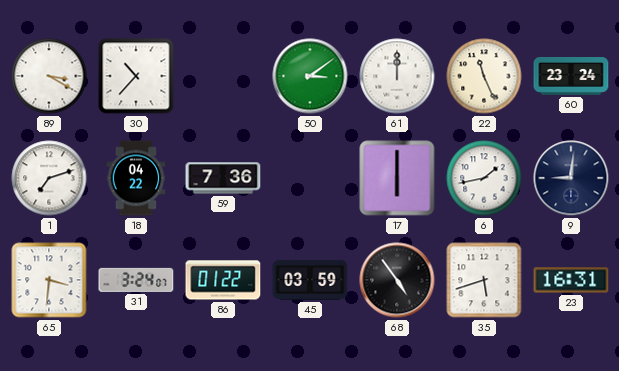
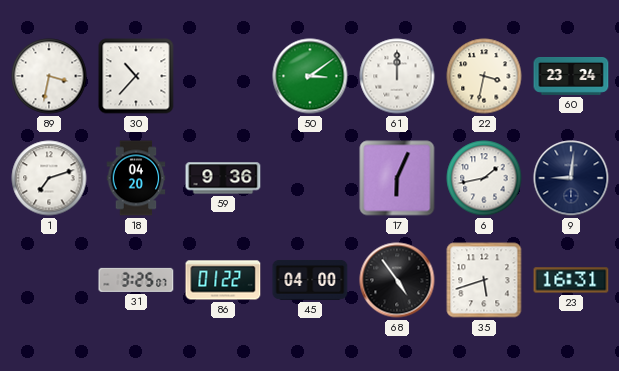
89: 3:20 -> 3:32
22: 11:26 -> 3:32
18: 04:22 -> 04:20
59: 7:36 -> 9:36
17: 6:00 -> 6:04
65: 3:31 -> none
31: 3:24 -> 3:25
45: 03:59 -> 04:00
